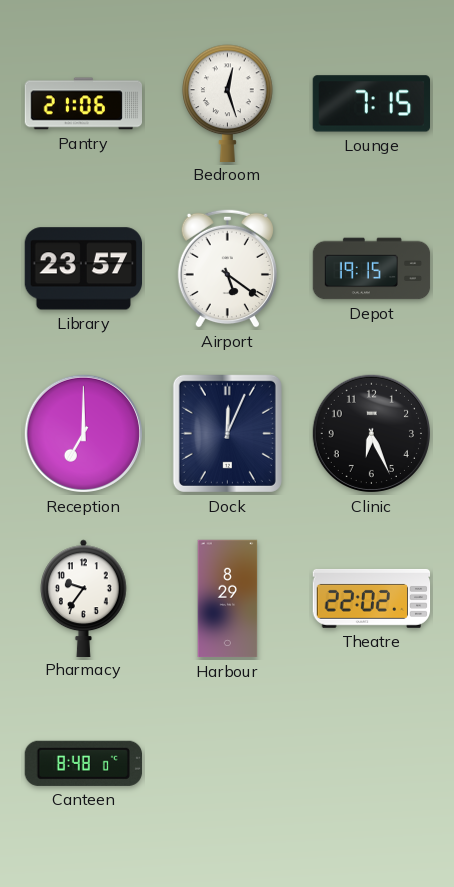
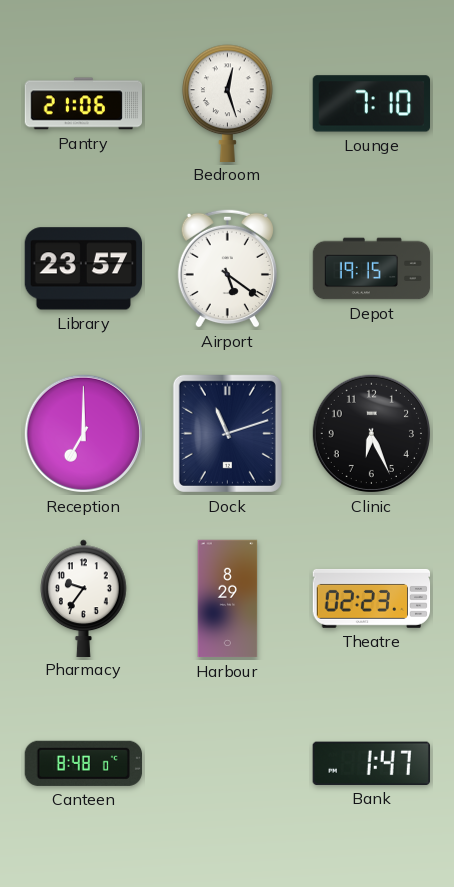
Lounge: 7:15 -> 7:10
Dock: 12:04 -> 11:12
Theatre: 22:02 -> 02:23
Bank: none -> 1:47
